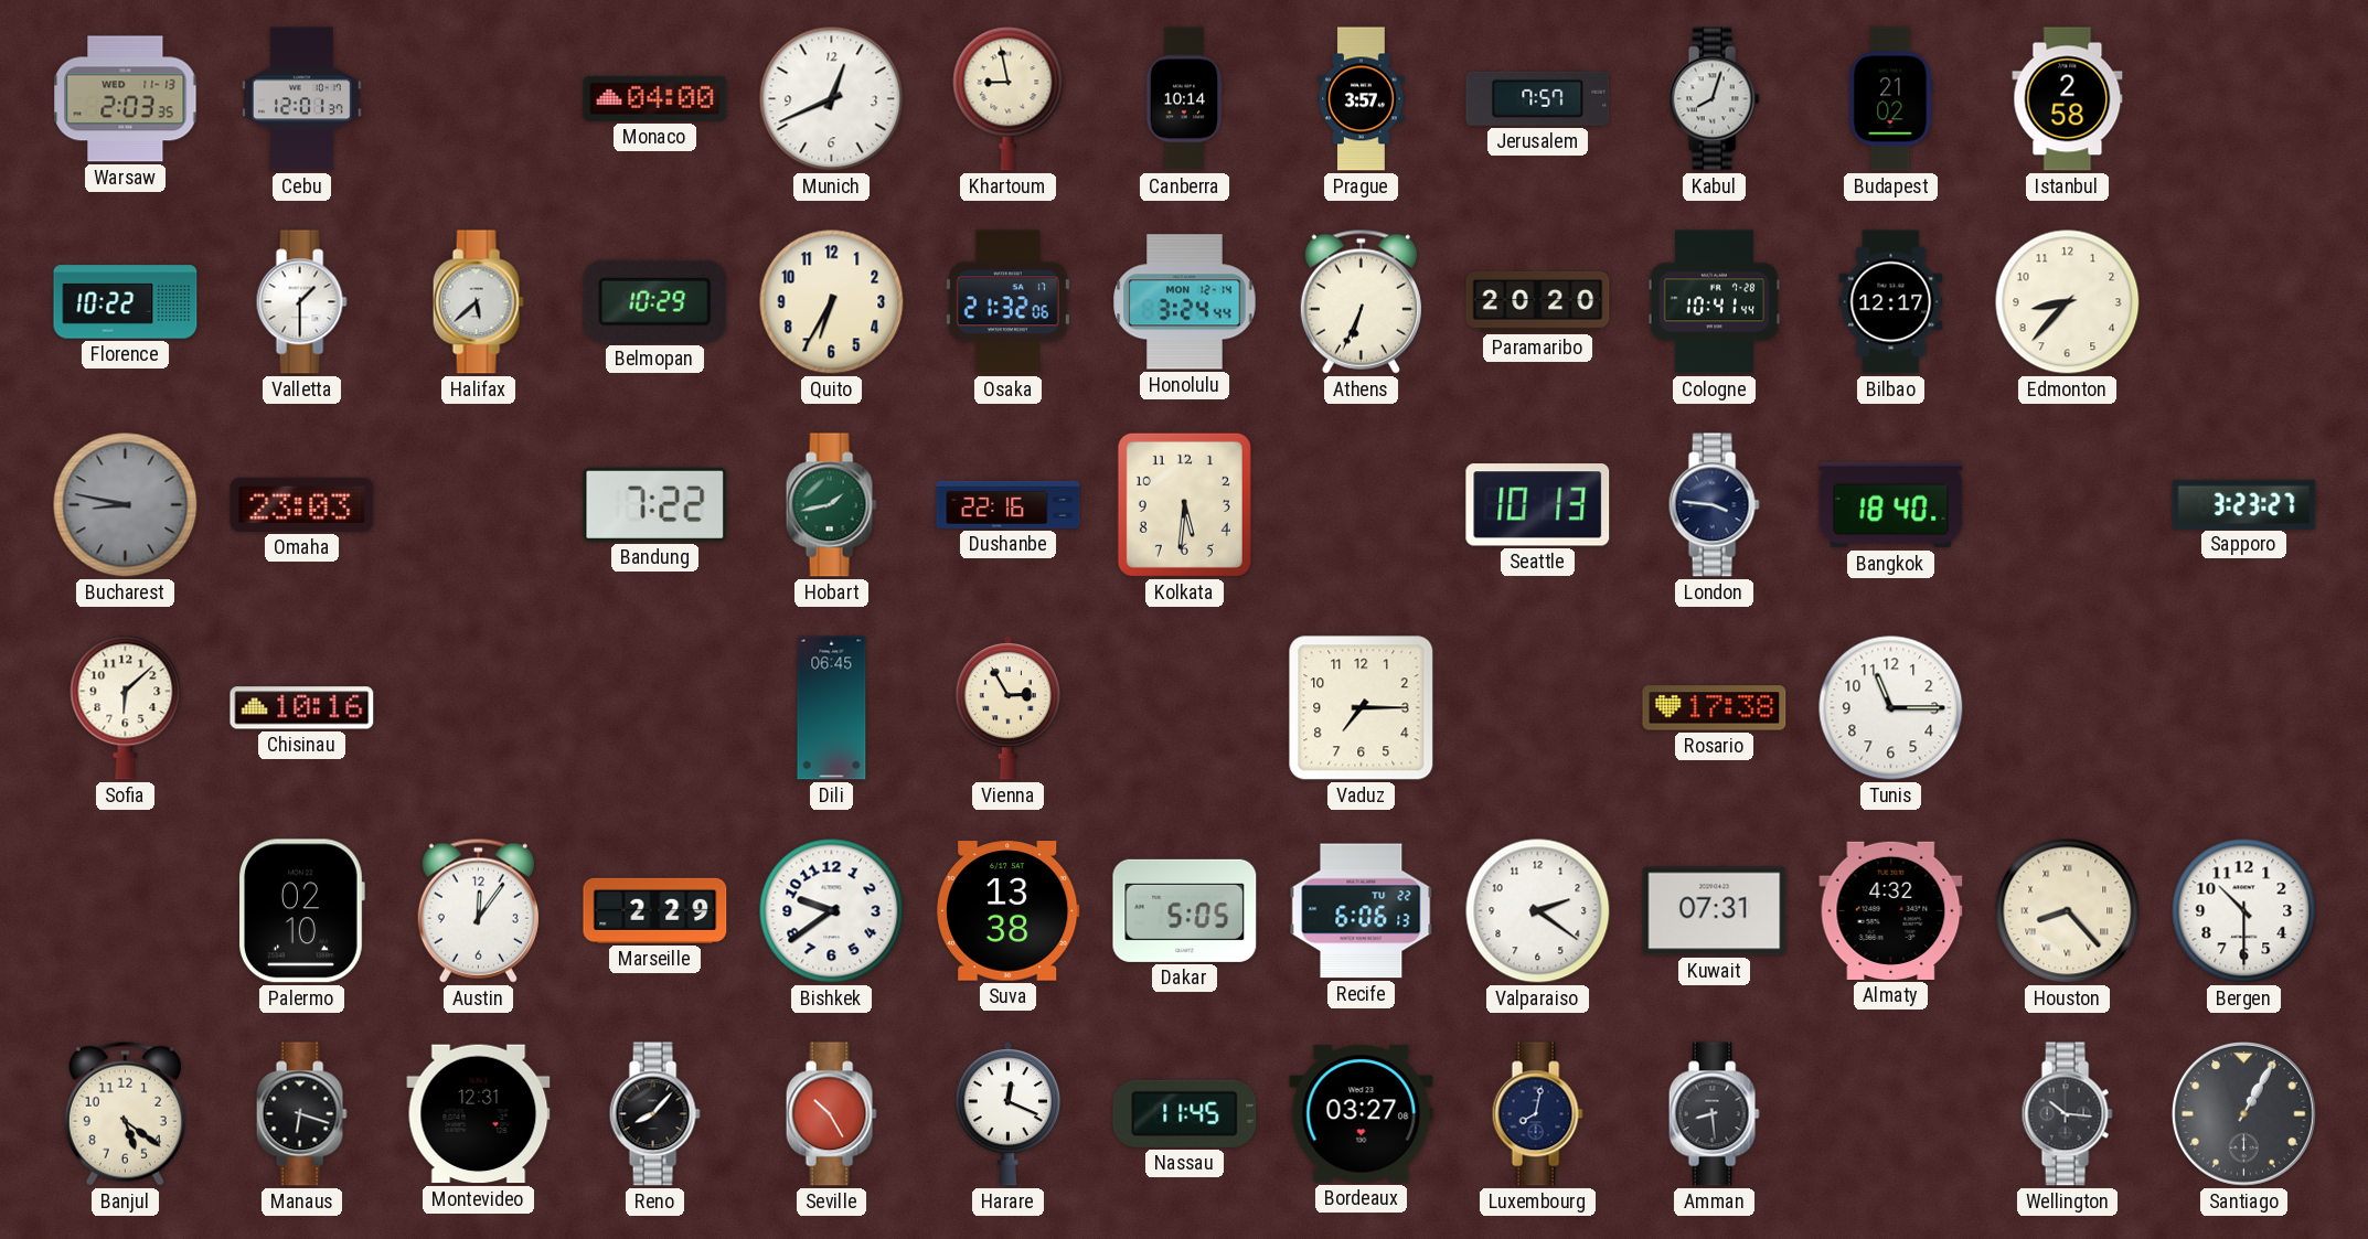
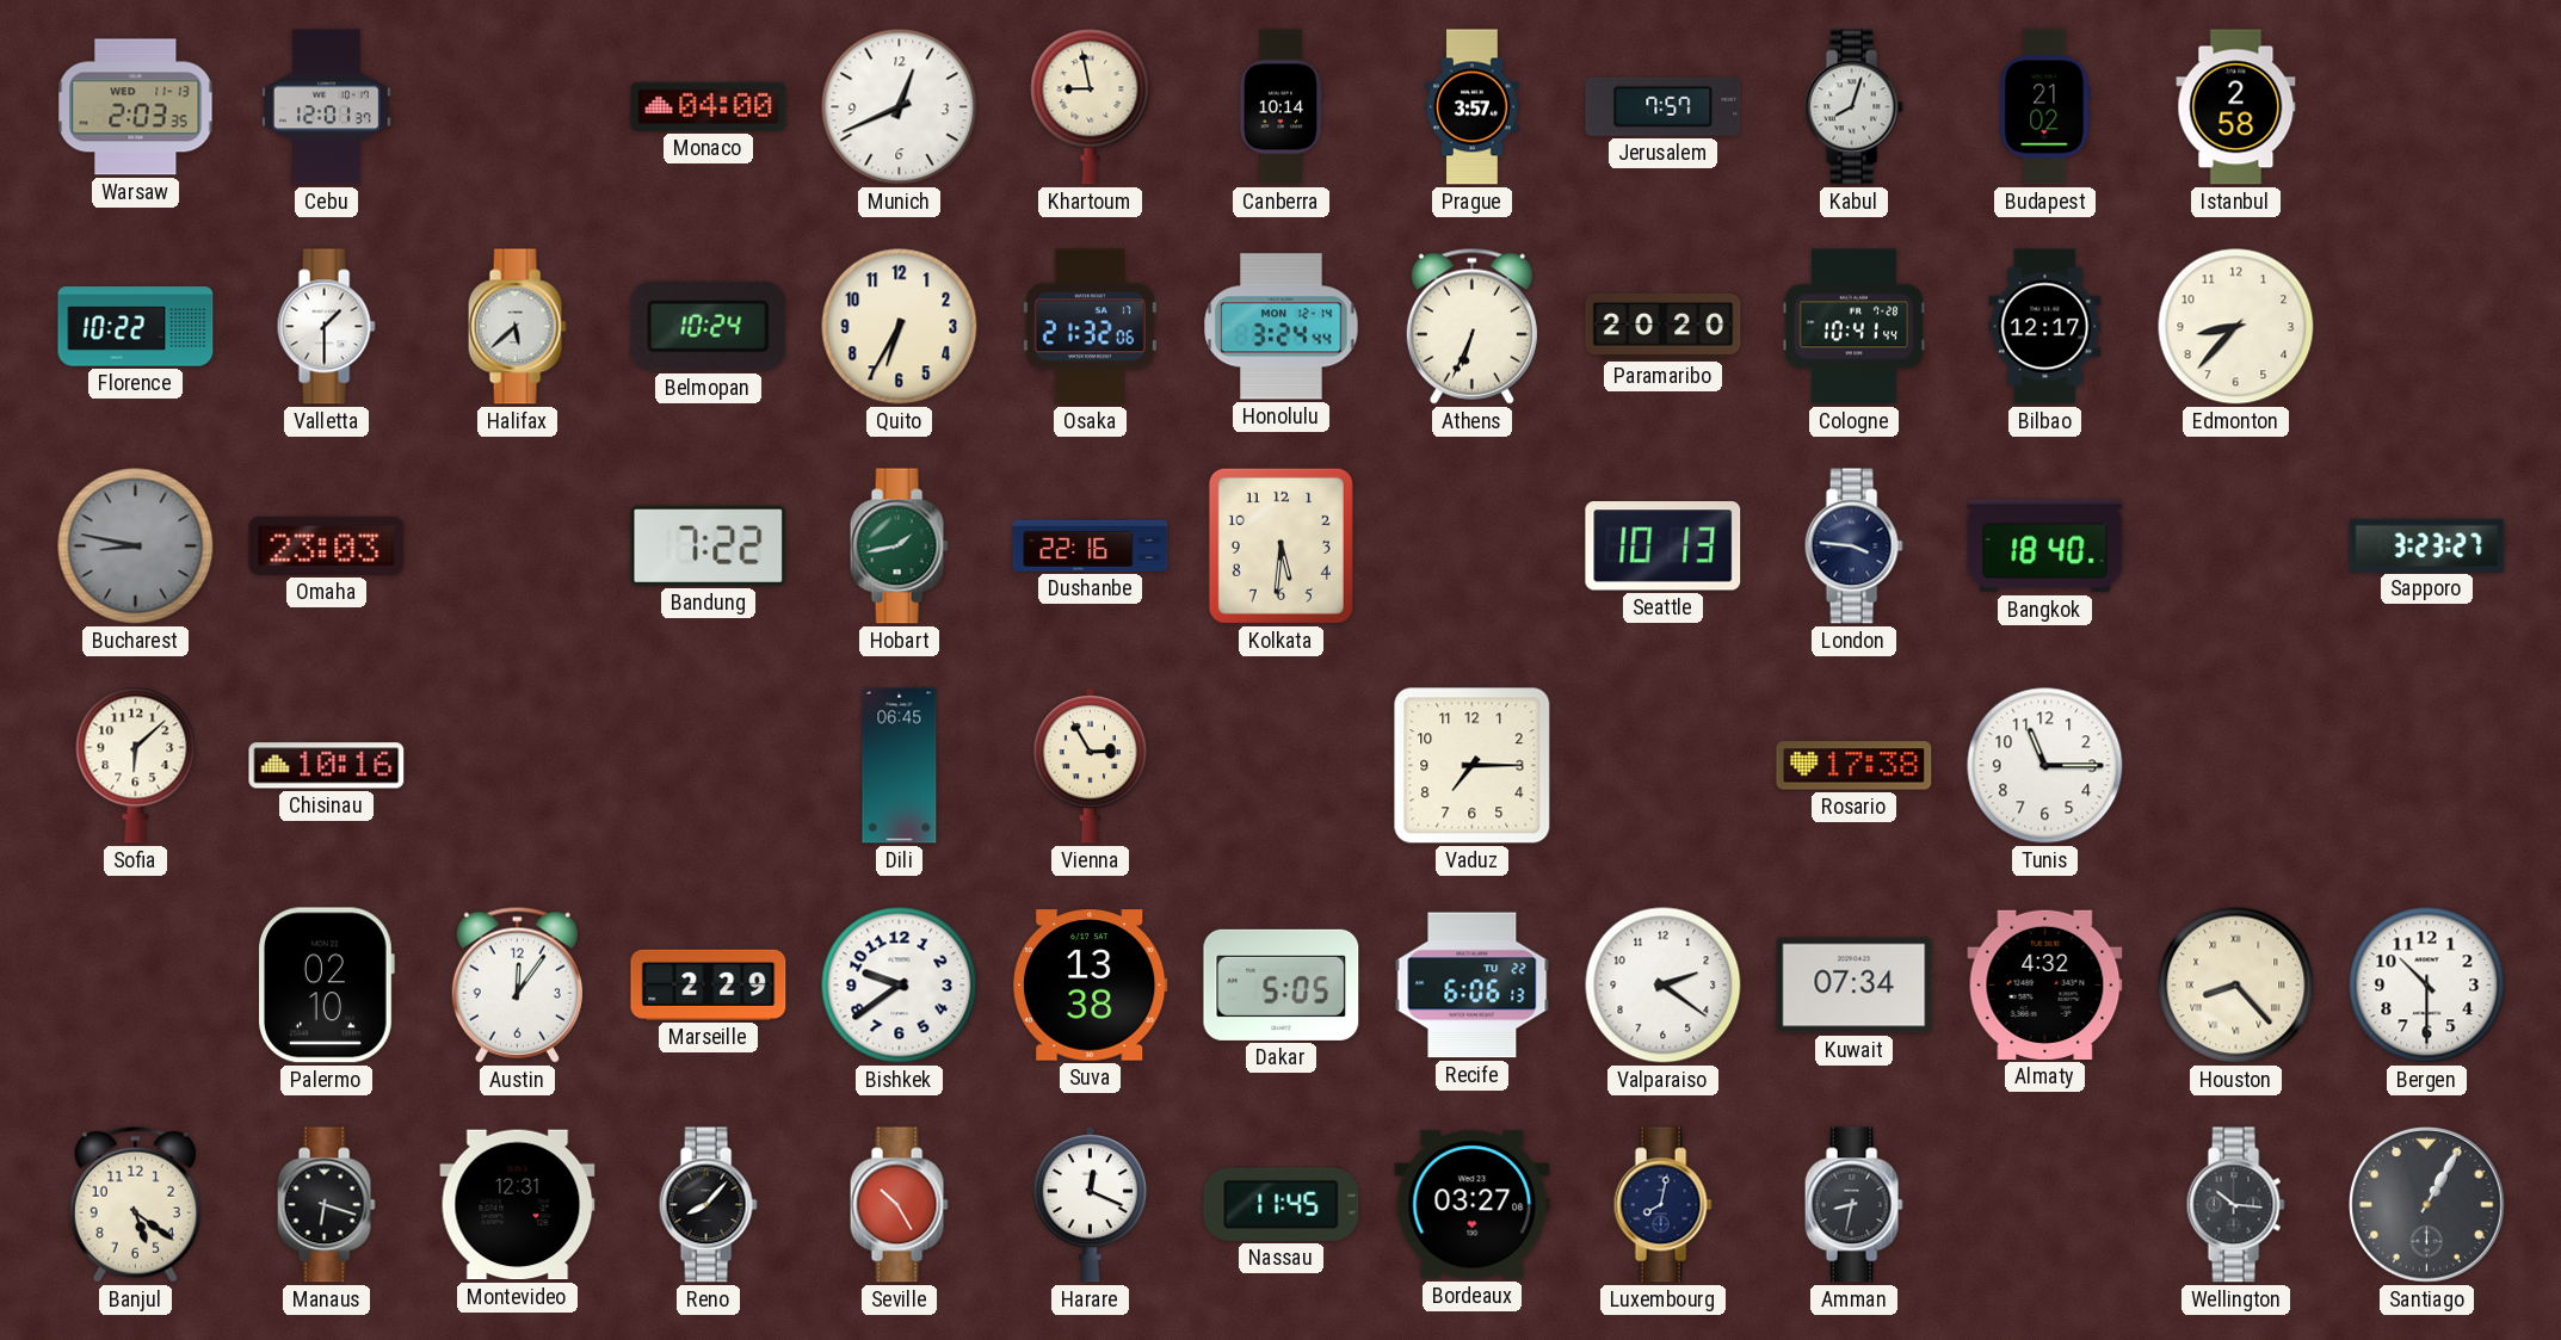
Belmopan: 10:29 -> 10:24
Kuwait: 07:31 -> 07:34
Amman: 8:29 -> 8:32
